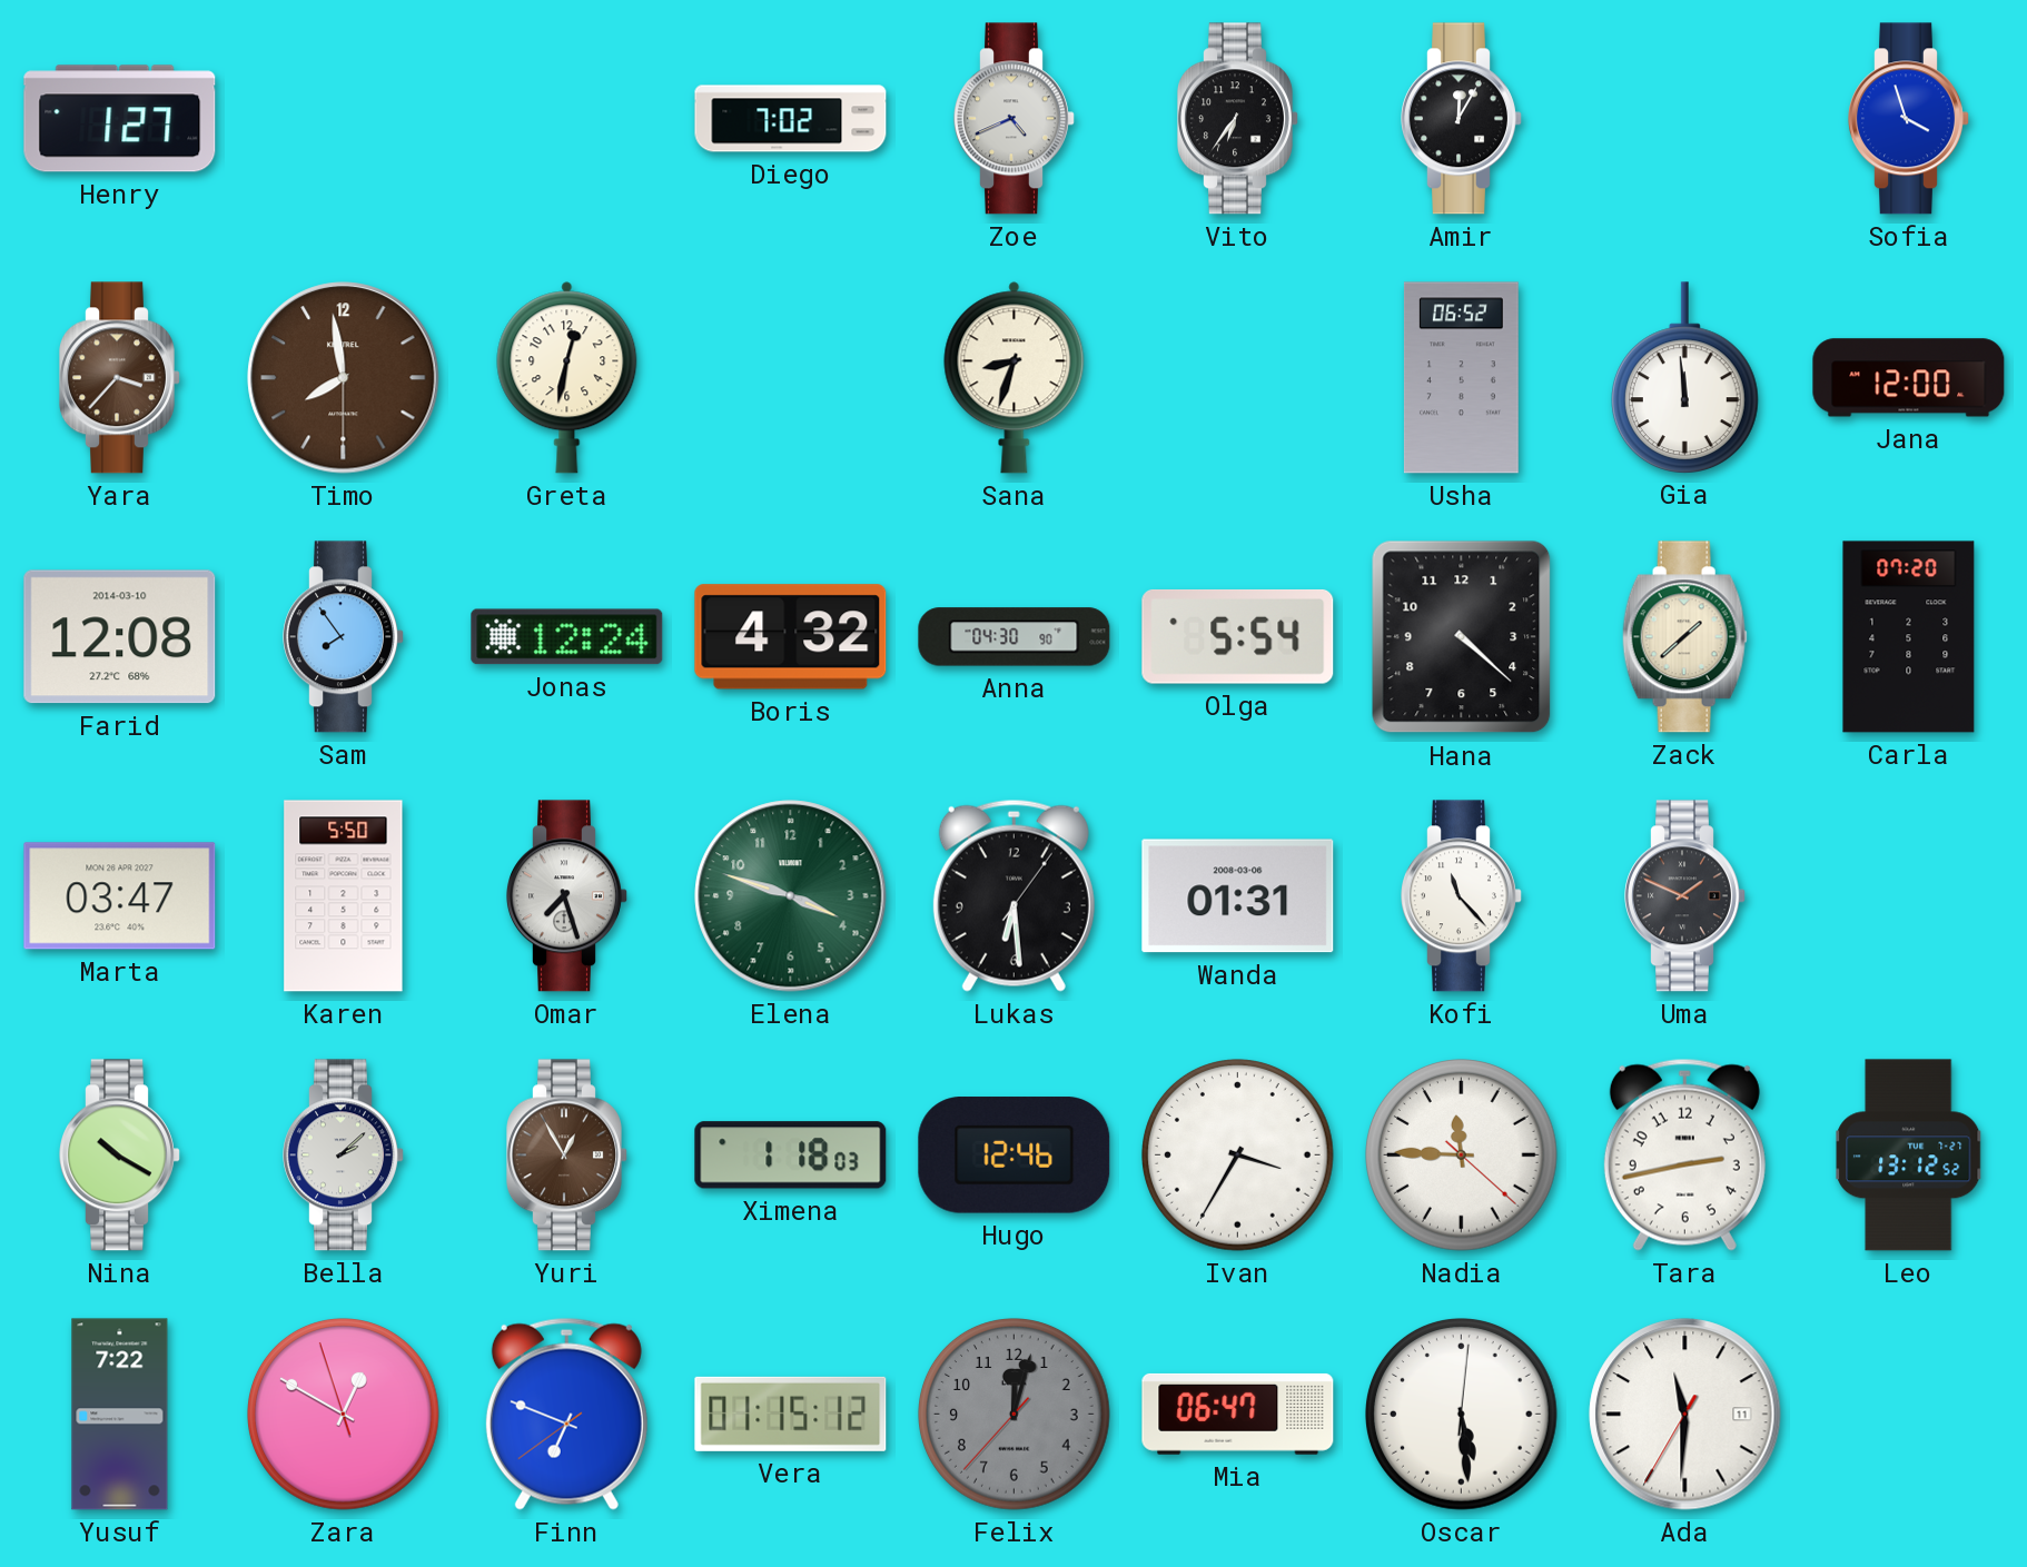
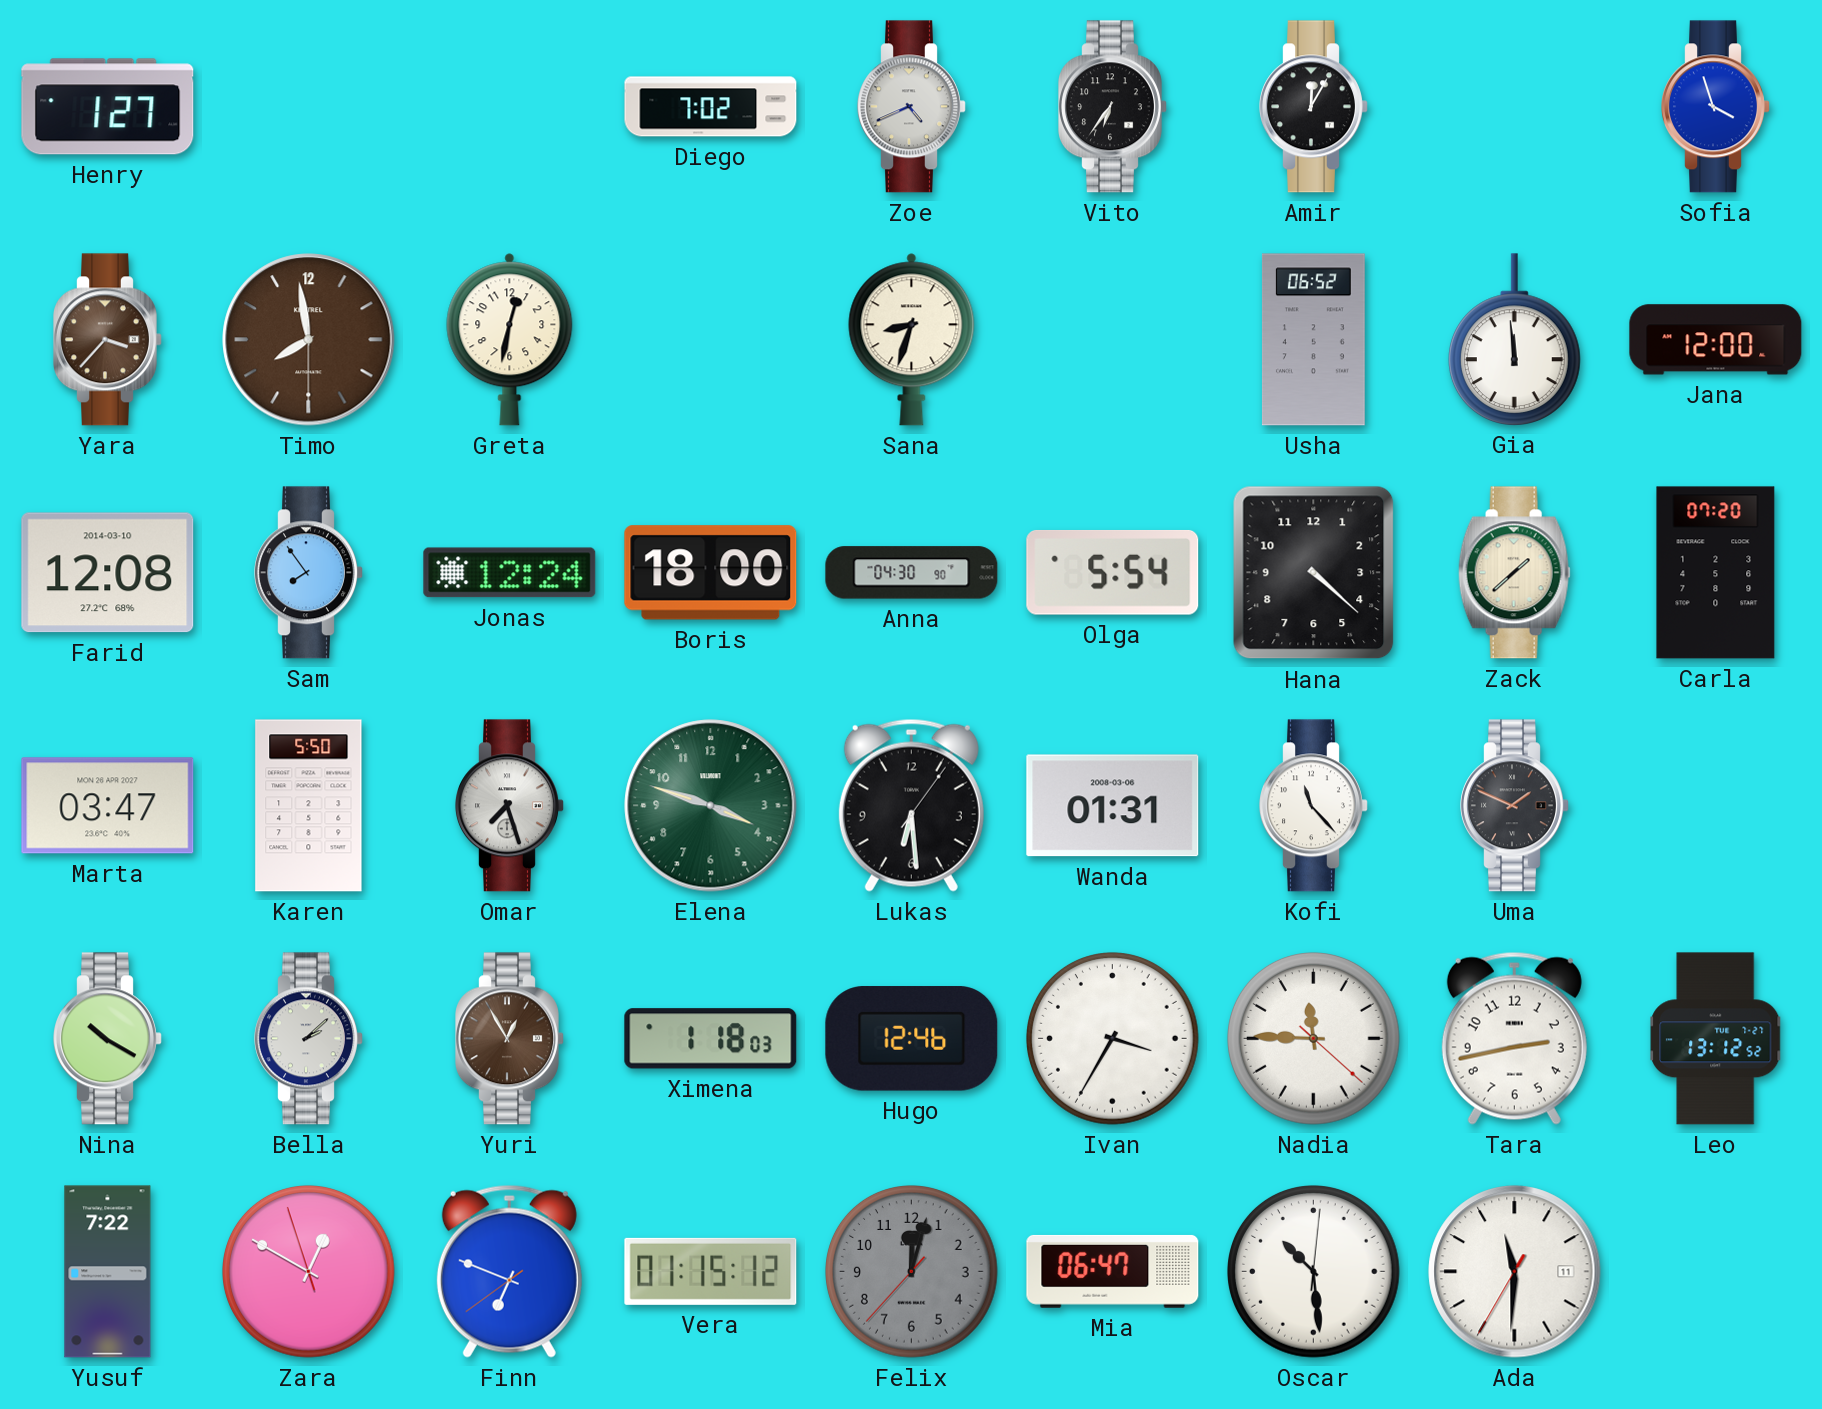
Boris: 4:32 -> 18:00
Oscar: 5:29 -> 10:29
